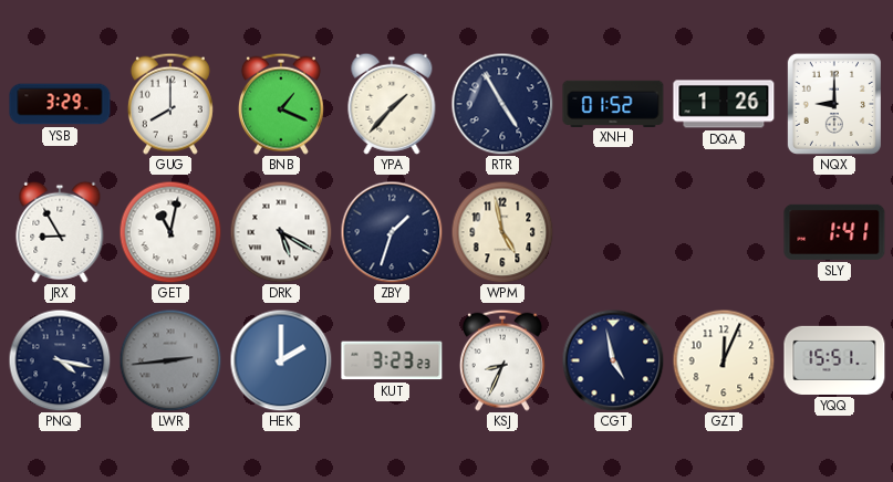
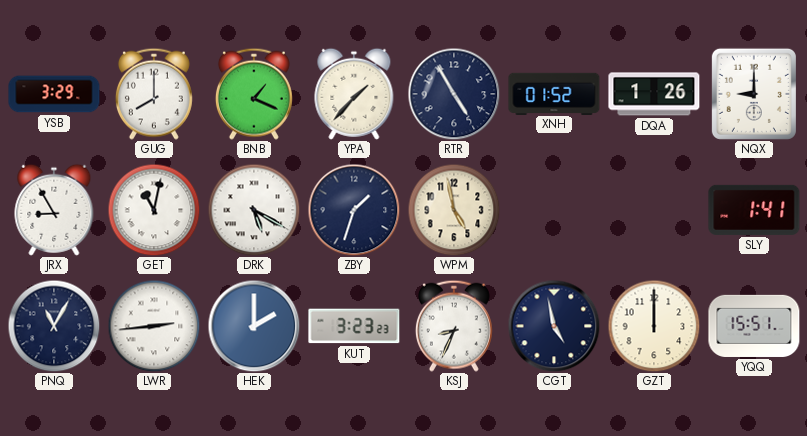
PNQ: 4:17 -> 11:05
LWR dial: grey -> white
GZT: 12:04 -> 12:00
